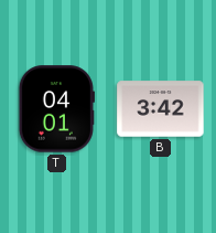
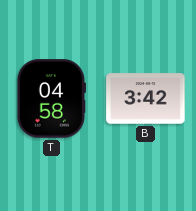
T: 04:01 -> 04:58
